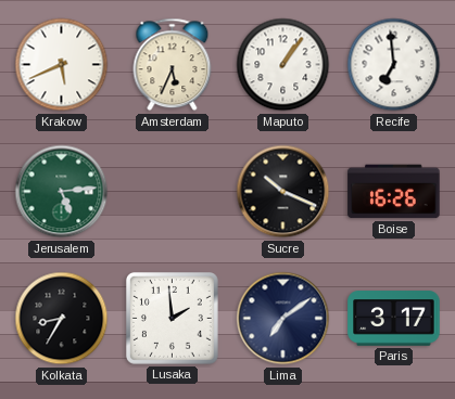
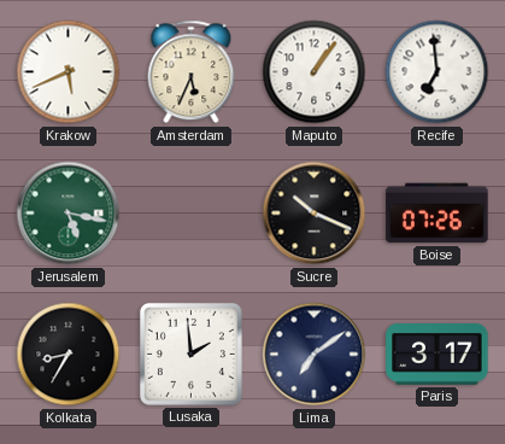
Jerusalem: 5:14 -> 5:17
Boise: 16:26 -> 07:26
